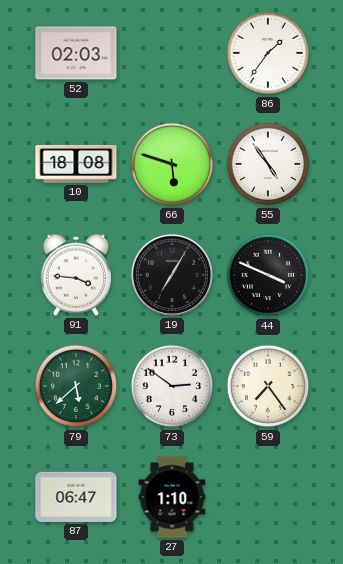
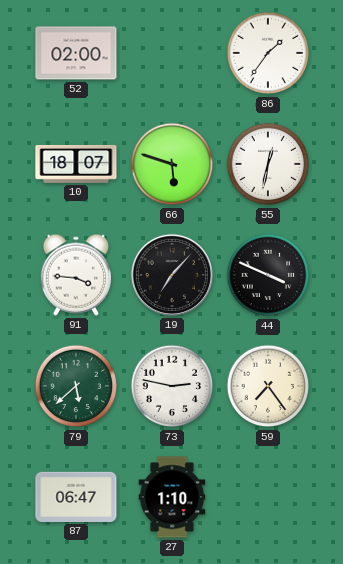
52: 02:03 -> 02:00
10: 18:08 -> 18:07
55: 4:54 -> 12:32
19: 7:05 -> 7:07
73: 2:51 -> 2:47
